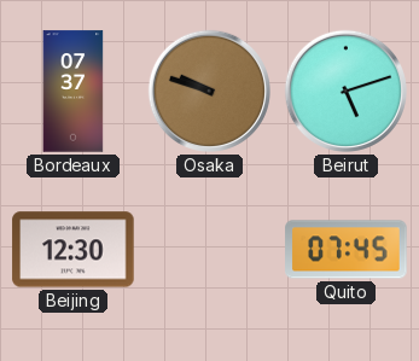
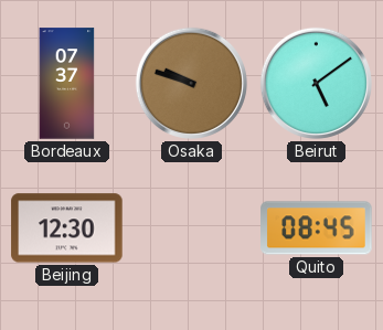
Beirut: 5:12 -> 5:09
Quito: 07:45 -> 08:45
